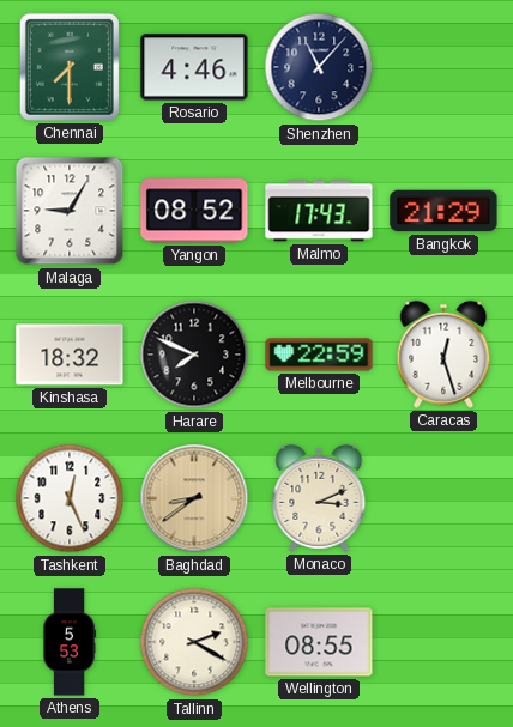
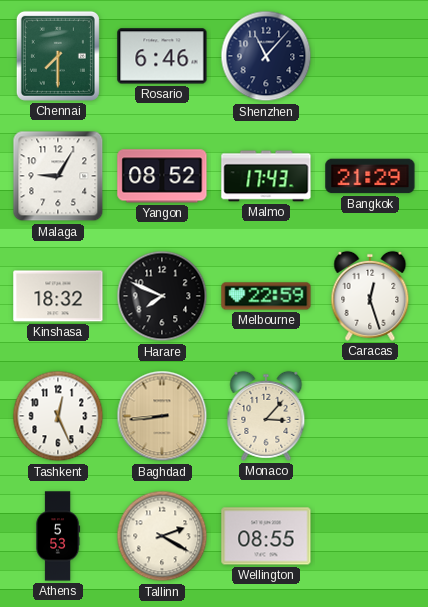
Rosario: 4:46 -> 6:46
Baghdad: 8:39 -> 8:44
Monaco: 3:11 -> 3:07
